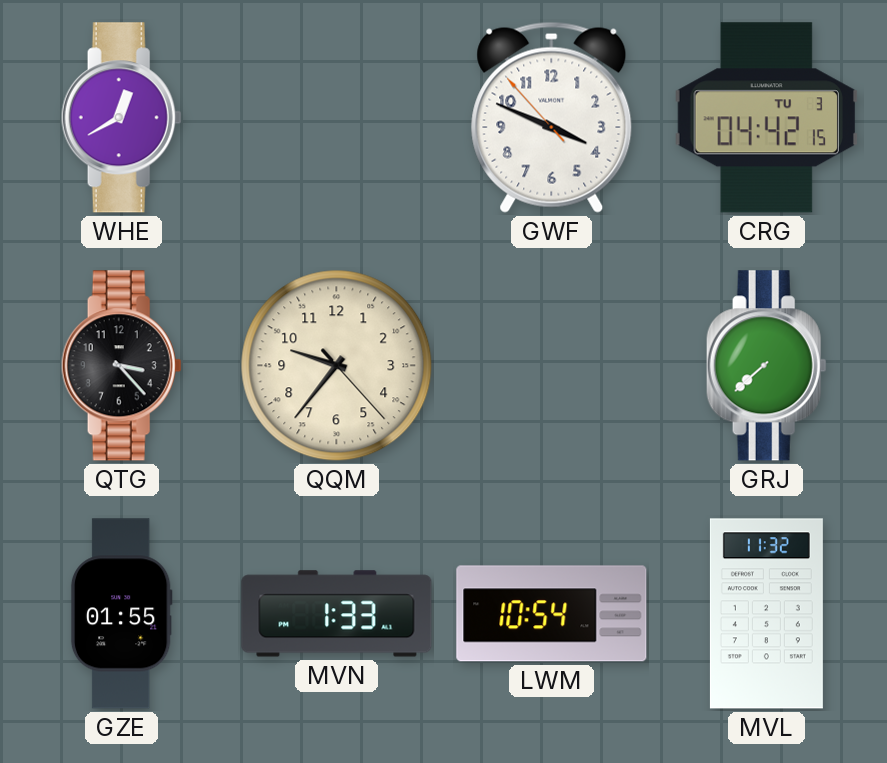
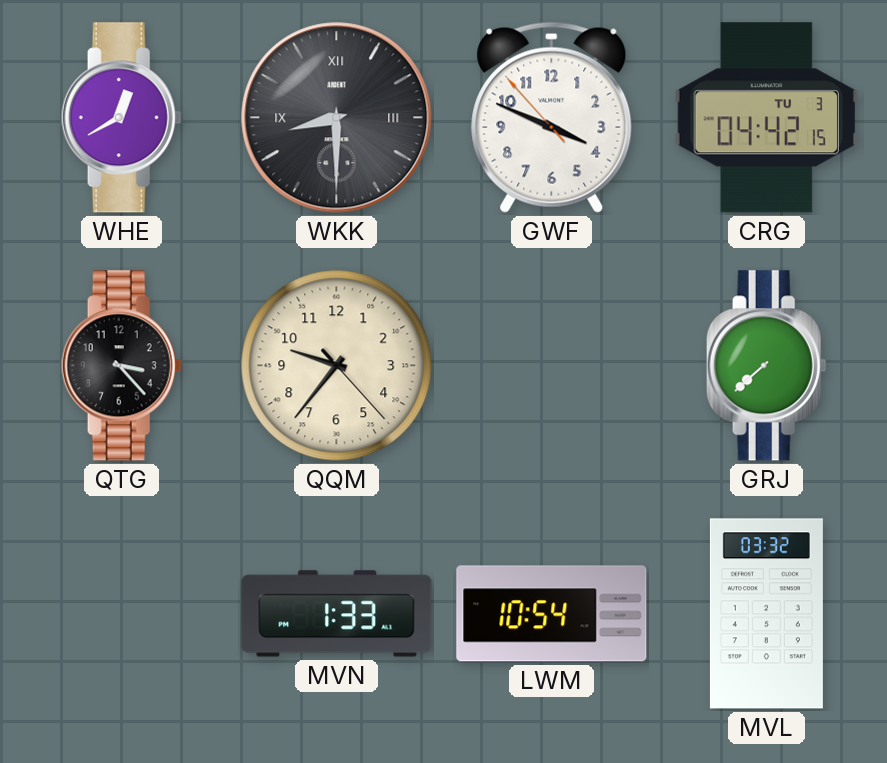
WKK: none -> 8:30
GZE: 01:55 -> none
MVL: 11:32 -> 03:32
